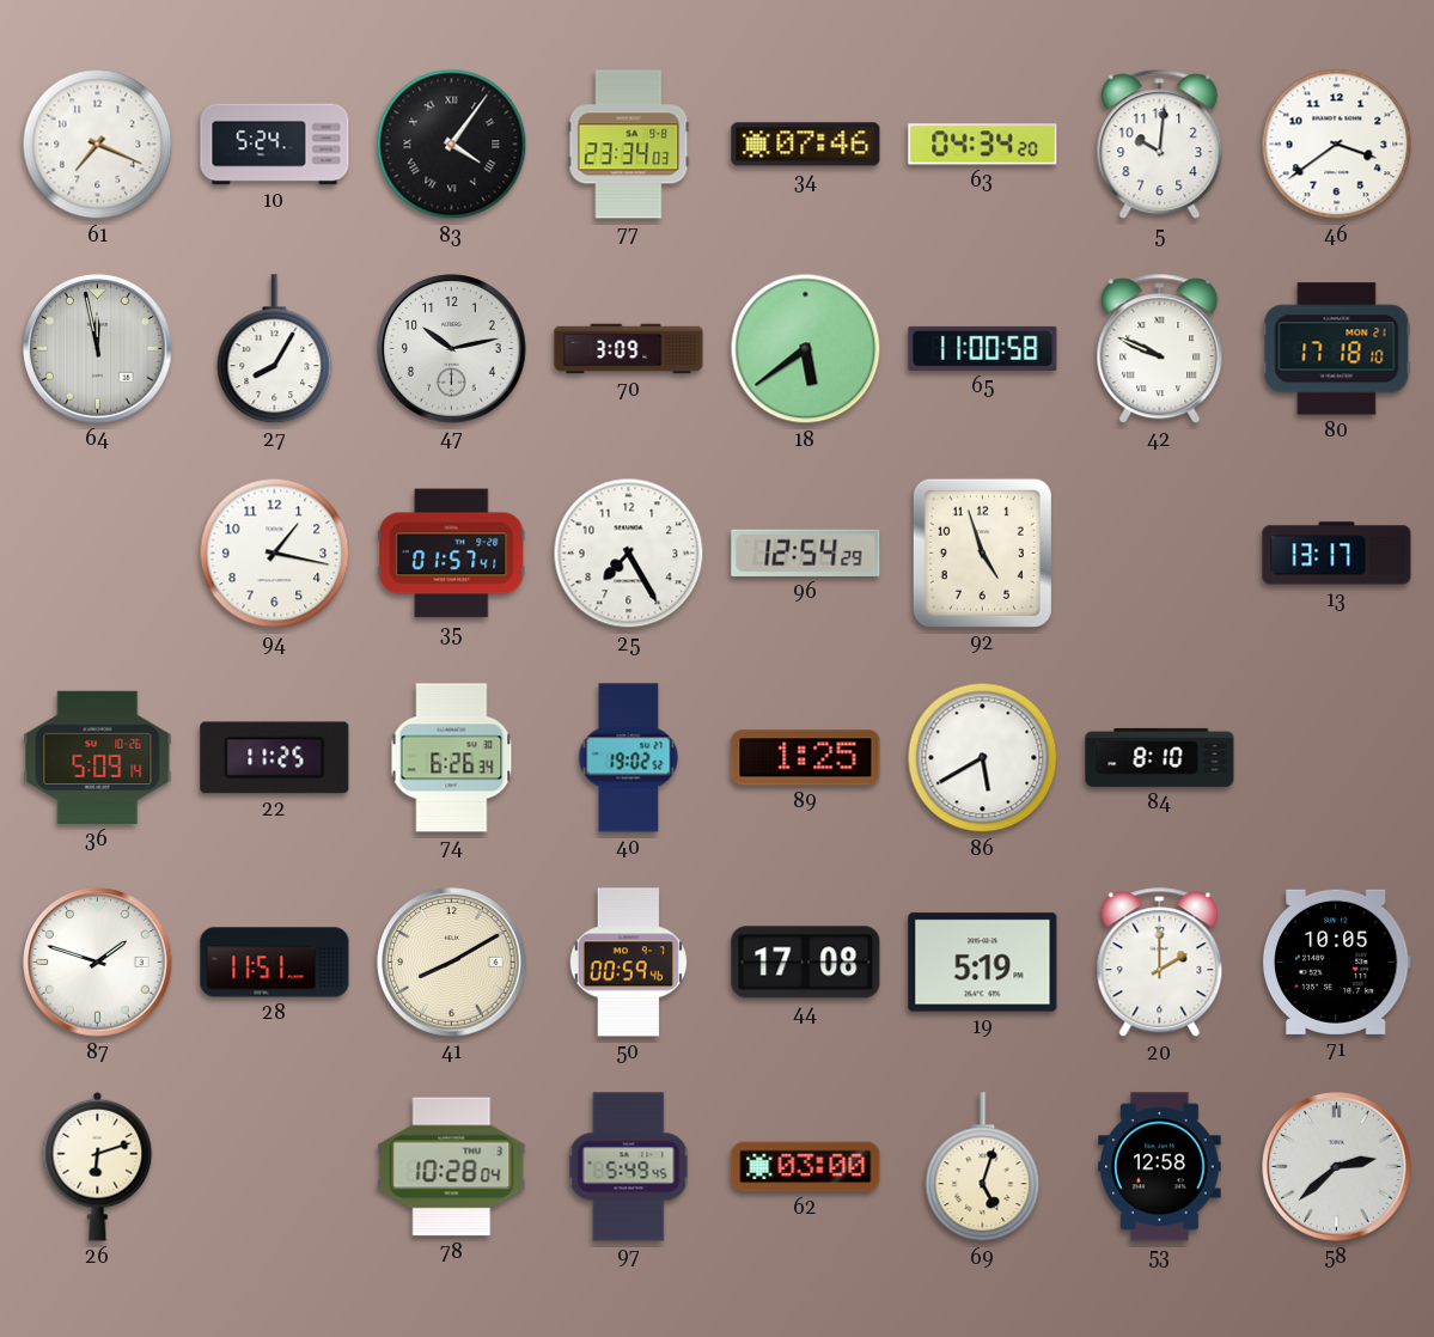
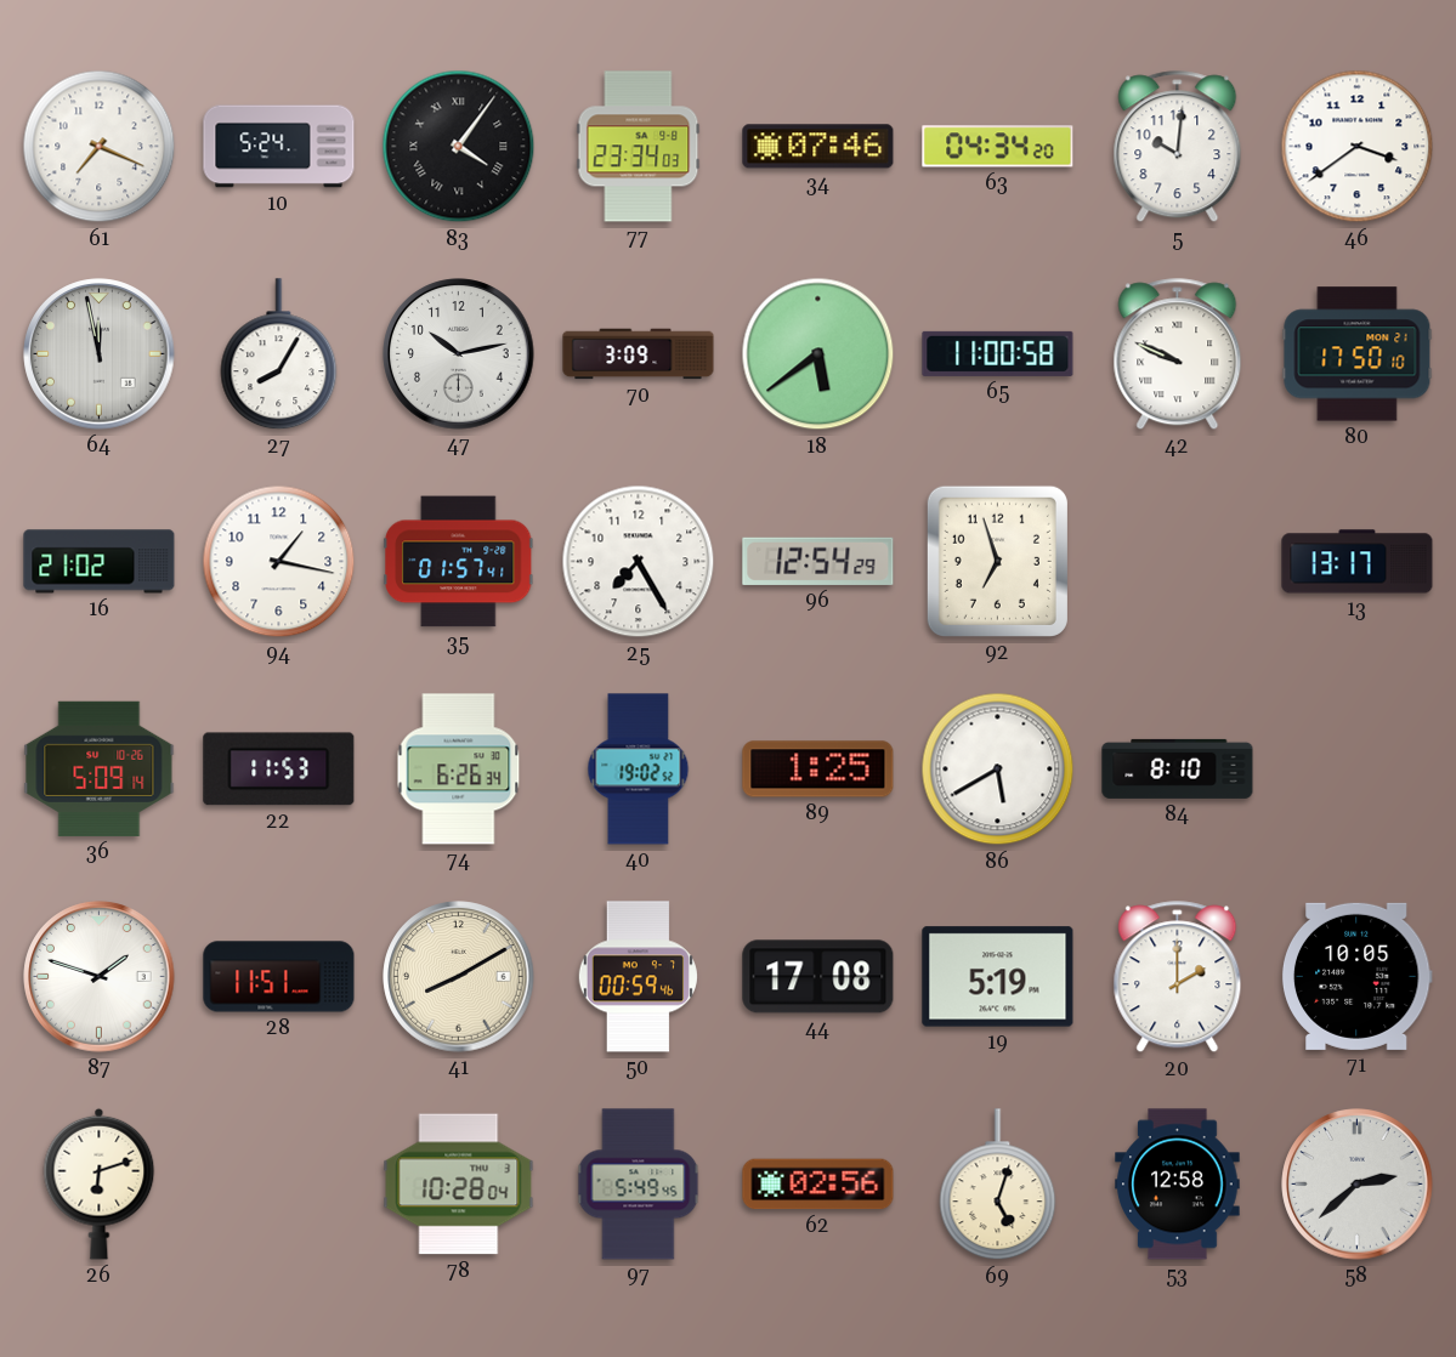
80: 17:18 -> 17:50
16: none -> 21:02
92: 4:57 -> 6:57
22: 11:25 -> 11:53
62: 03:00 -> 02:56
